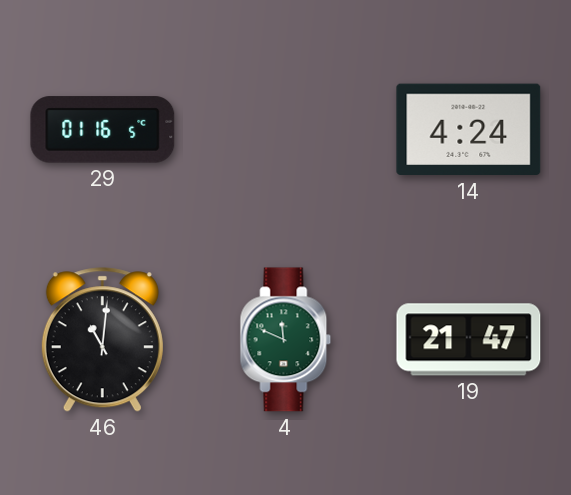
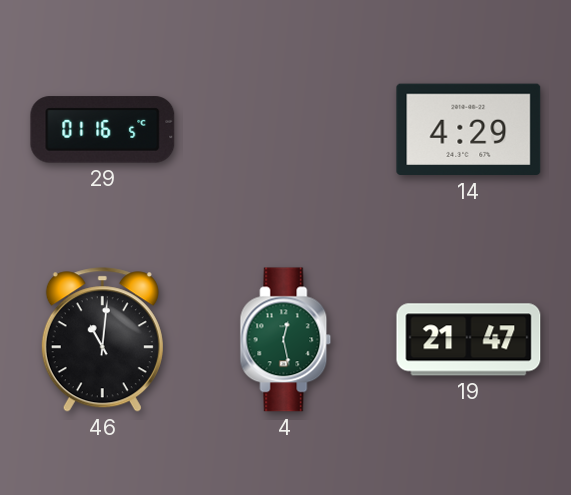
14: 4:24 -> 4:29
4: 11:49 -> 12:28
